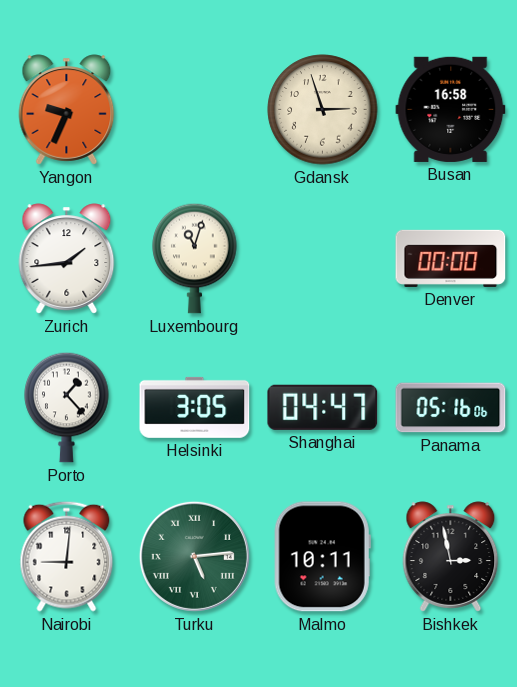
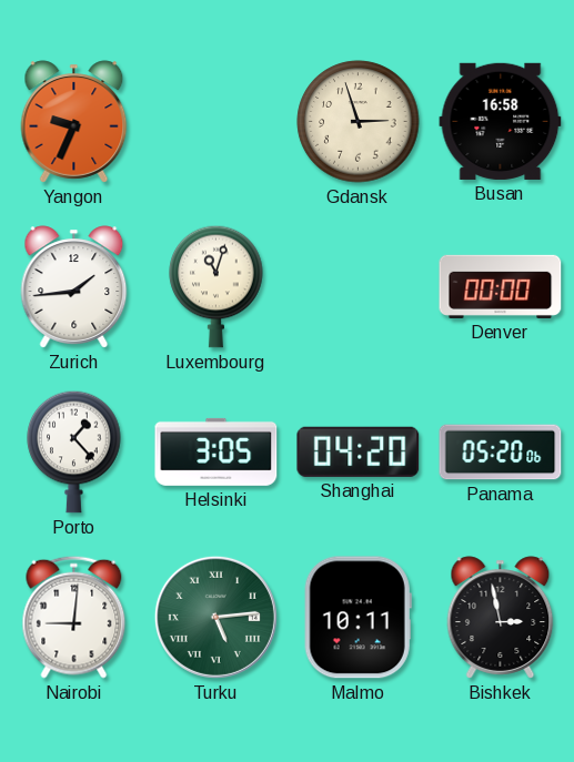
Shanghai: 04:47 -> 04:20
Panama: 05:16 -> 05:20
